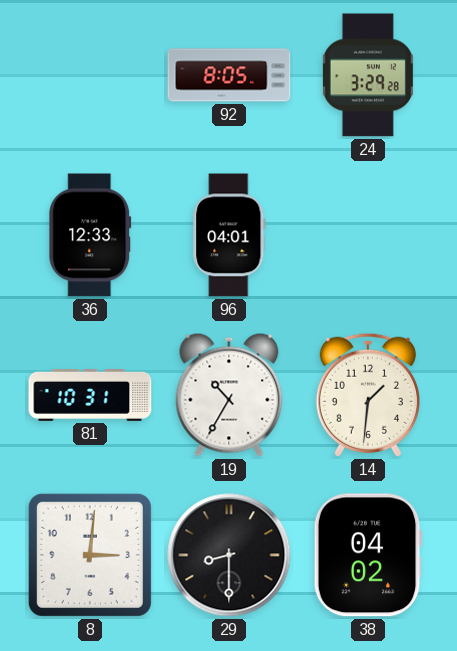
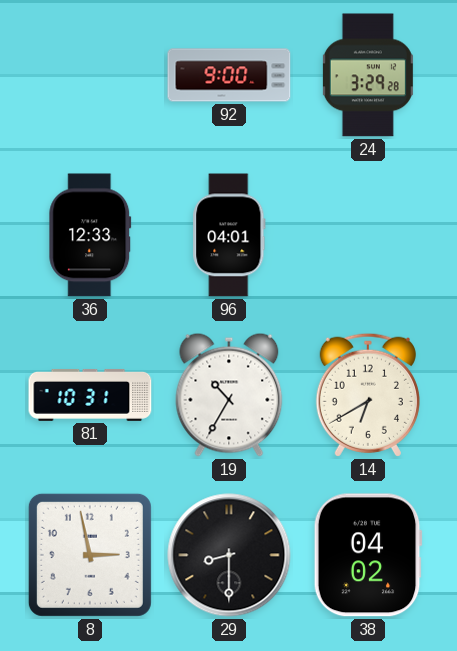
92: 8:05 -> 9:00
14: 1:31 -> 6:40
8: 3:01 -> 2:58
